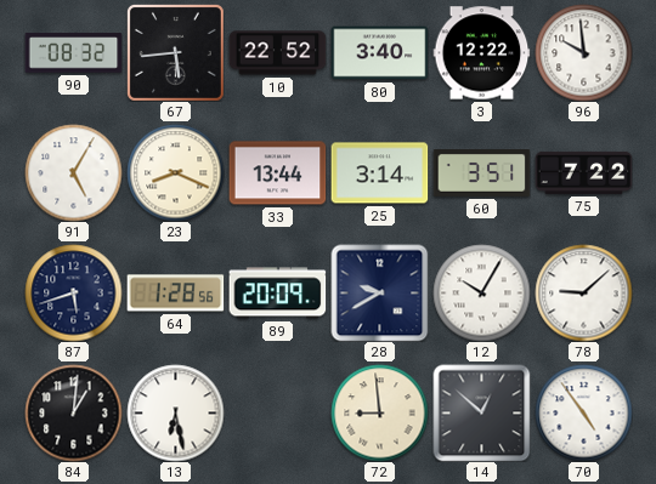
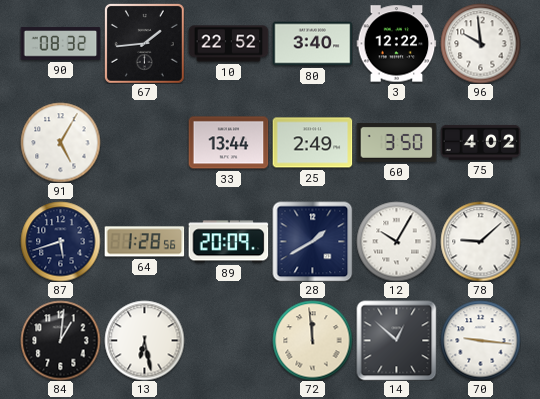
67: 5:44 -> 1:44
23: 8:19 -> none
25: 3:14 -> 2:49
60: 3:51 -> 3:50
75: 7:22 -> 4:02
28: 9:40 -> 1:40
72: 8:59 -> 11:59
70: 4:54 -> 9:16
